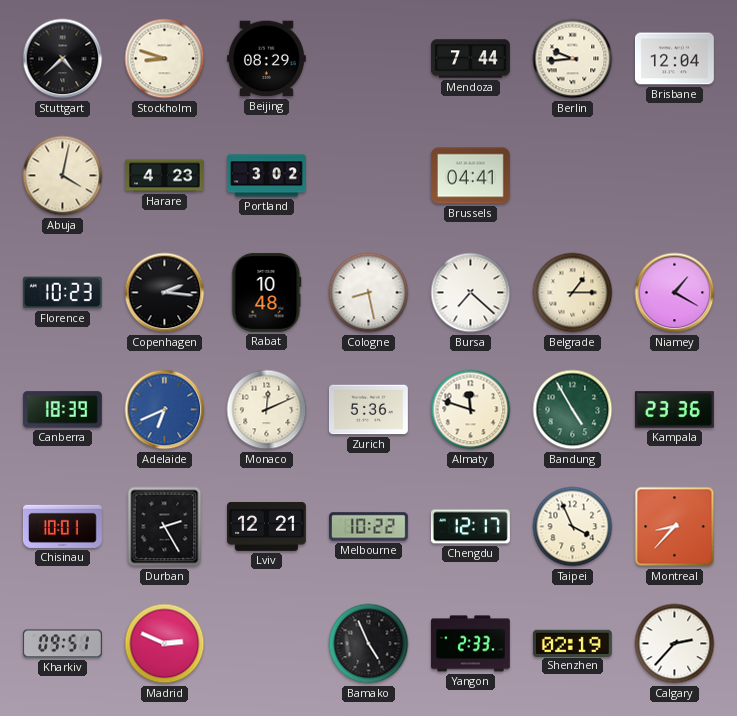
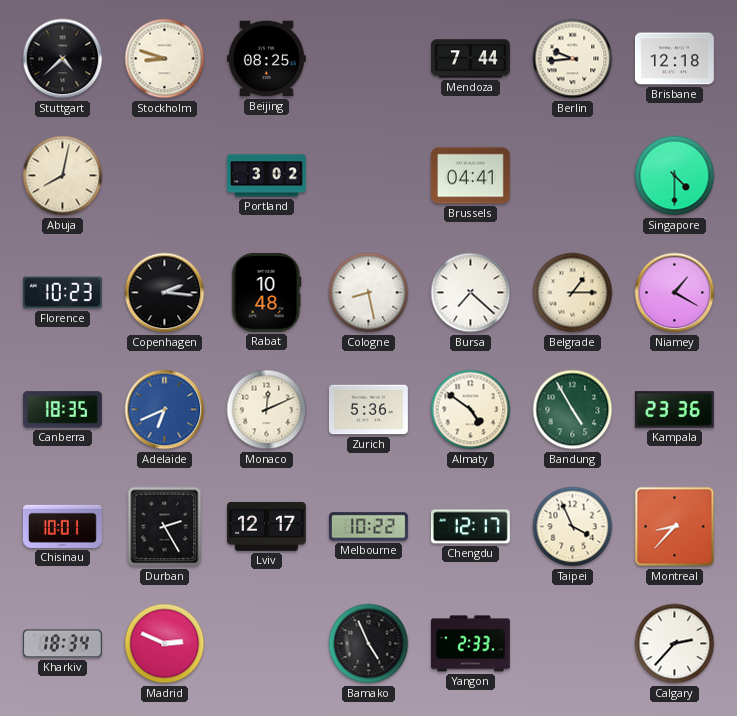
Beijing: 08:29 -> 08:25
Brisbane: 12:04 -> 12:18
Abuja: 4:02 -> 8:02
Harare: 4:23 -> none
Singapore: none -> 4:30
Canberra: 18:39 -> 18:35
Almaty: 11:48 -> 4:51
Lviv: 12:21 -> 12:17
Kharkiv: 09:51 -> 18:34
Shenzhen: 02:19 -> none
